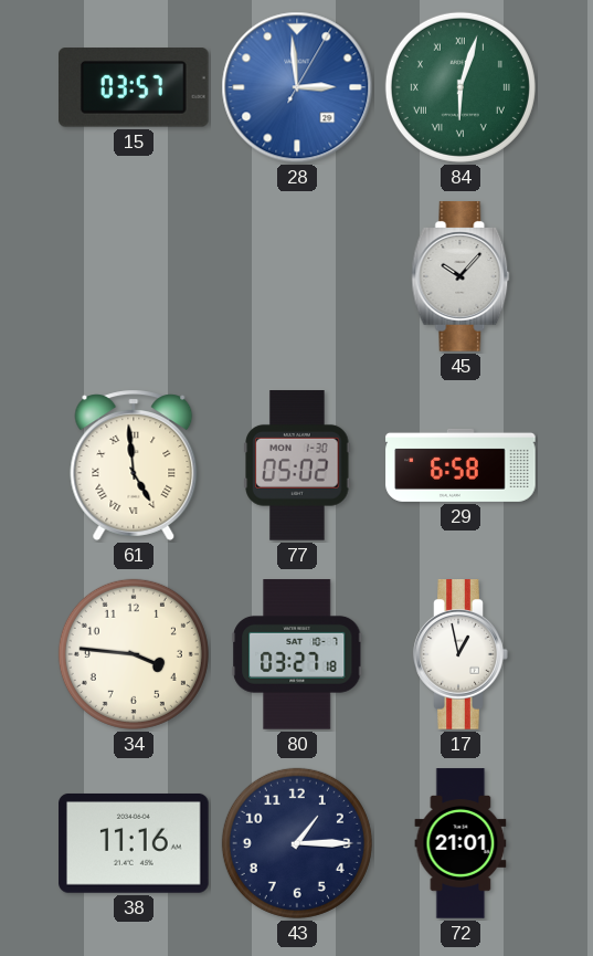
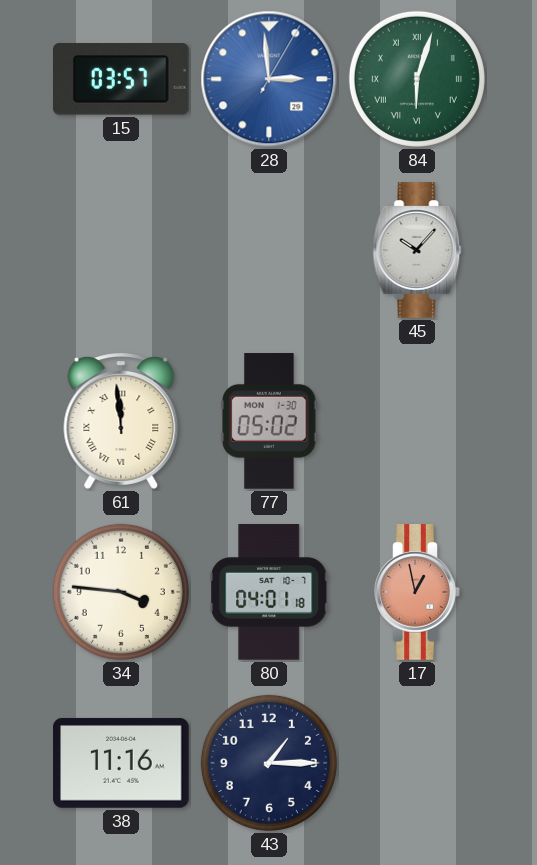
61: 4:59 -> 11:59
29: 6:58 -> none
80: 03:27 -> 04:01
17 dial: white -> salmon
72: 21:01 -> none
